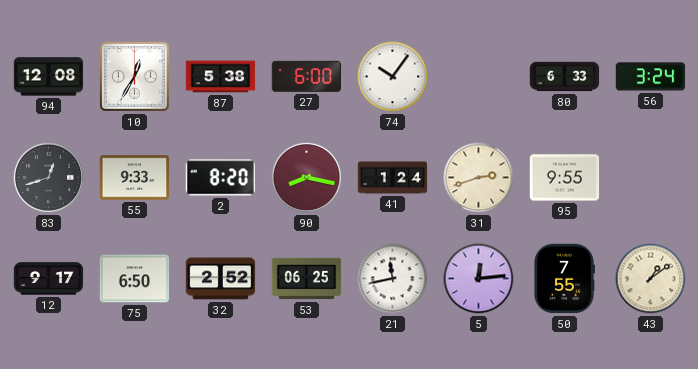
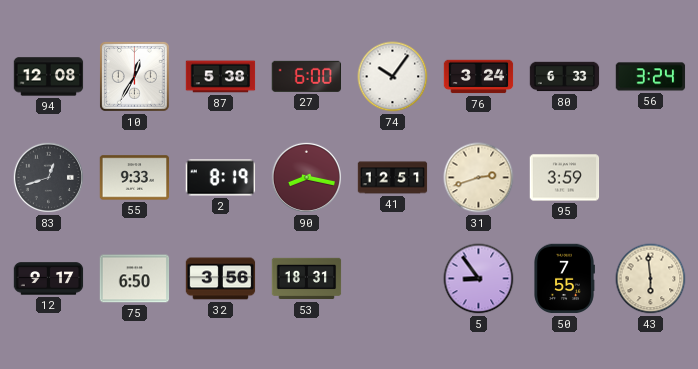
76: none -> 3:24
2: 8:20 -> 8:19
41: 1:24 -> 12:51
95: 9:55 -> 3:59
32: 2:52 -> 3:56
53: 06:25 -> 18:31
21: 11:43 -> none
5: 12:14 -> 8:54
43: 1:09 -> 5:59
